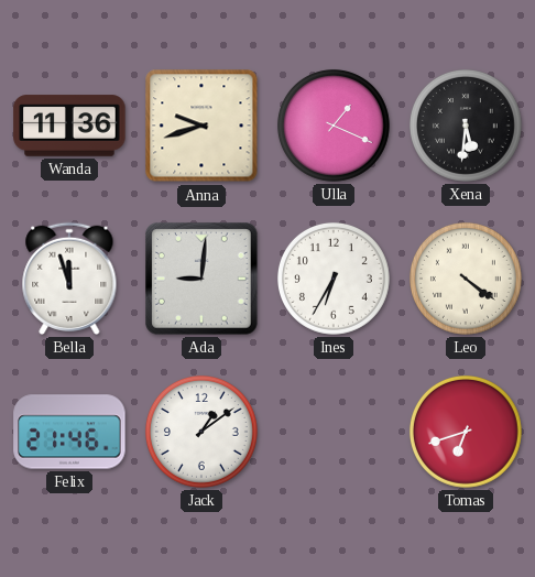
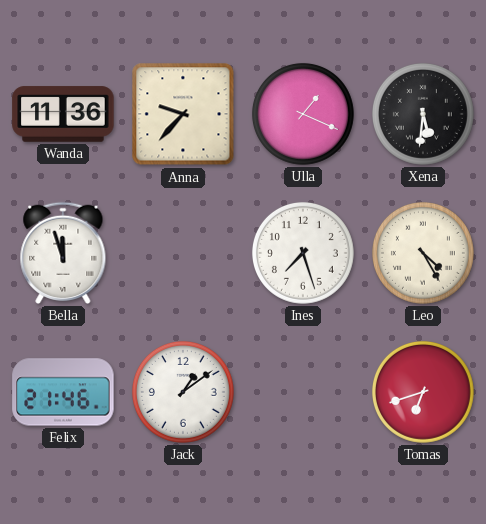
Anna: 9:42 -> 9:37
Ada: 9:01 -> none
Ines: 6:35 -> 7:27
Leo: 4:21 -> 4:25
